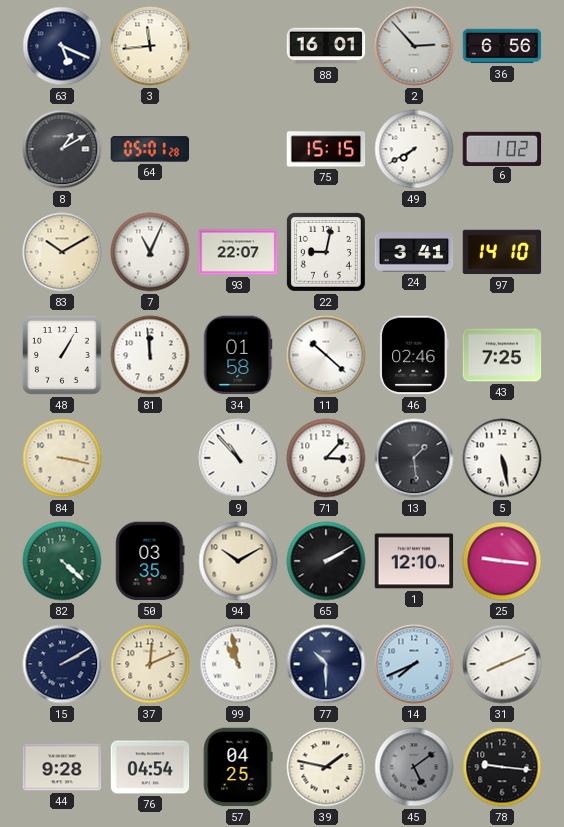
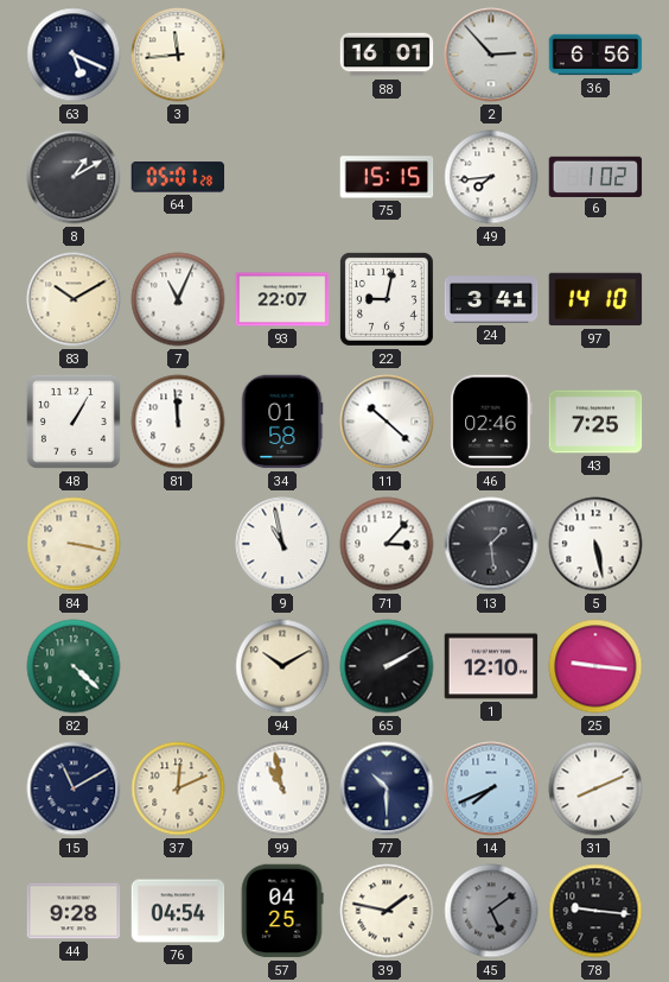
49: 7:40 -> 7:44
9: 10:53 -> 10:58
50: 03:35 -> none
15: 2:10 -> 11:10
